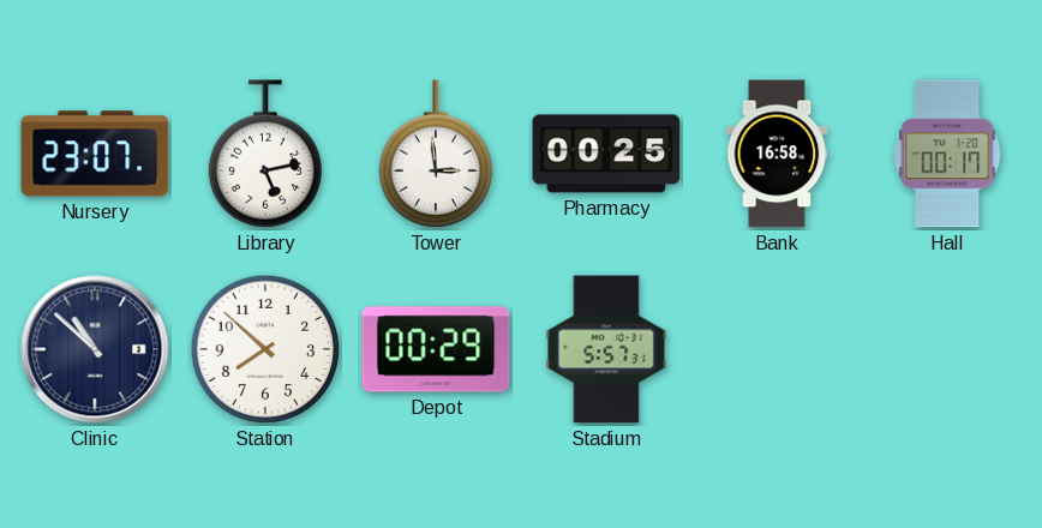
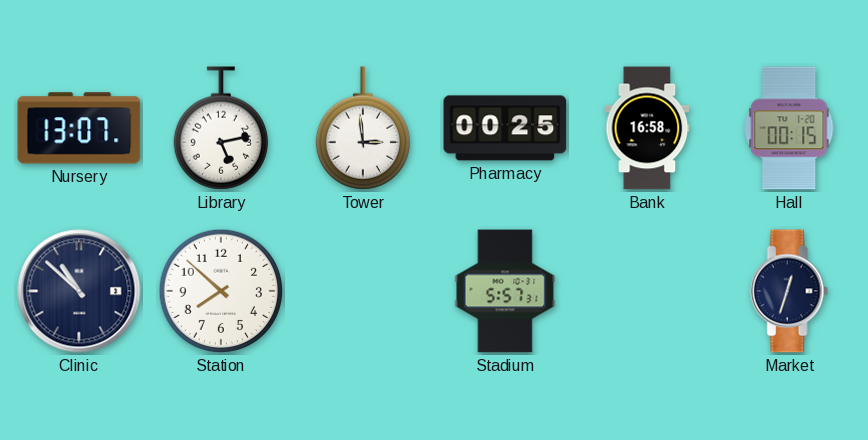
Nursery: 23:07 -> 13:07
Hall: 00:17 -> 00:15
Depot: 00:29 -> none
Market: none -> 12:33
